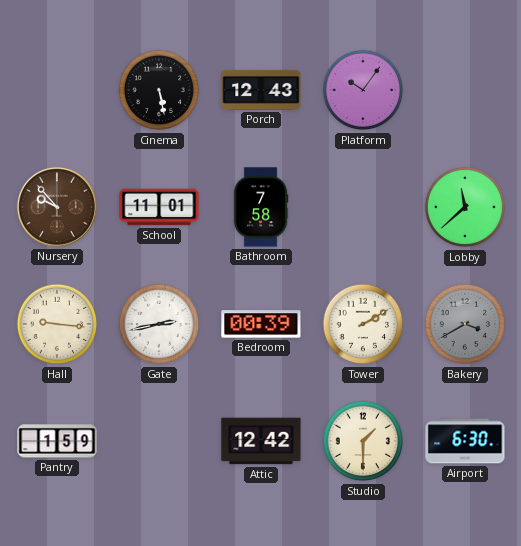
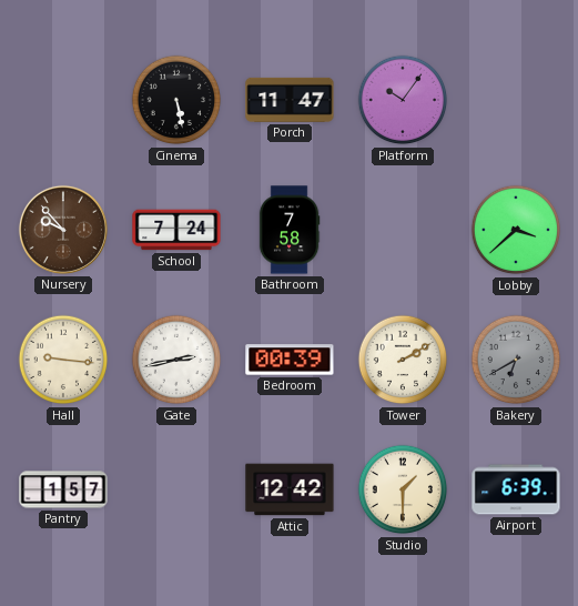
Porch: 12:43 -> 11:47
School: 11:01 -> 7:24
Lobby: 11:38 -> 3:38
Bakery: 3:40 -> 6:40
Pantry: 1:59 -> 1:57
Airport: 6:30 -> 6:39
